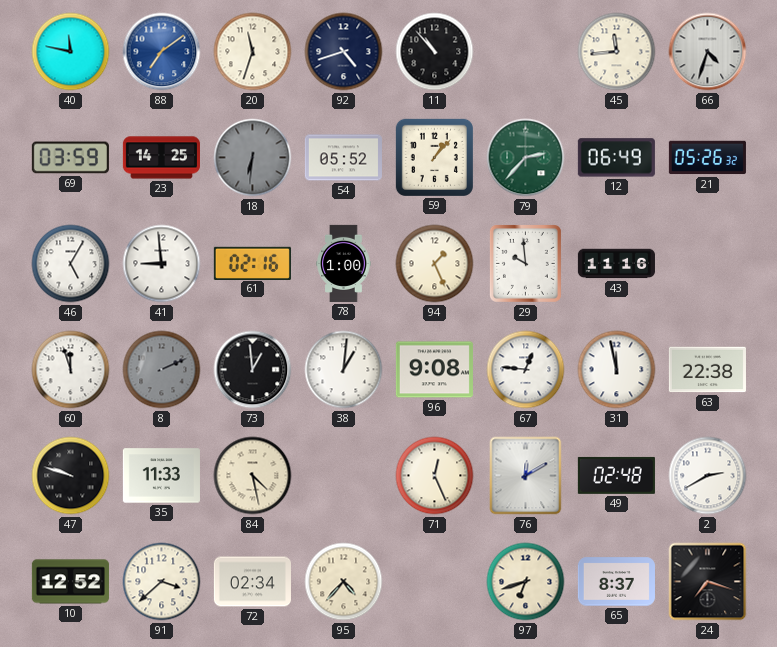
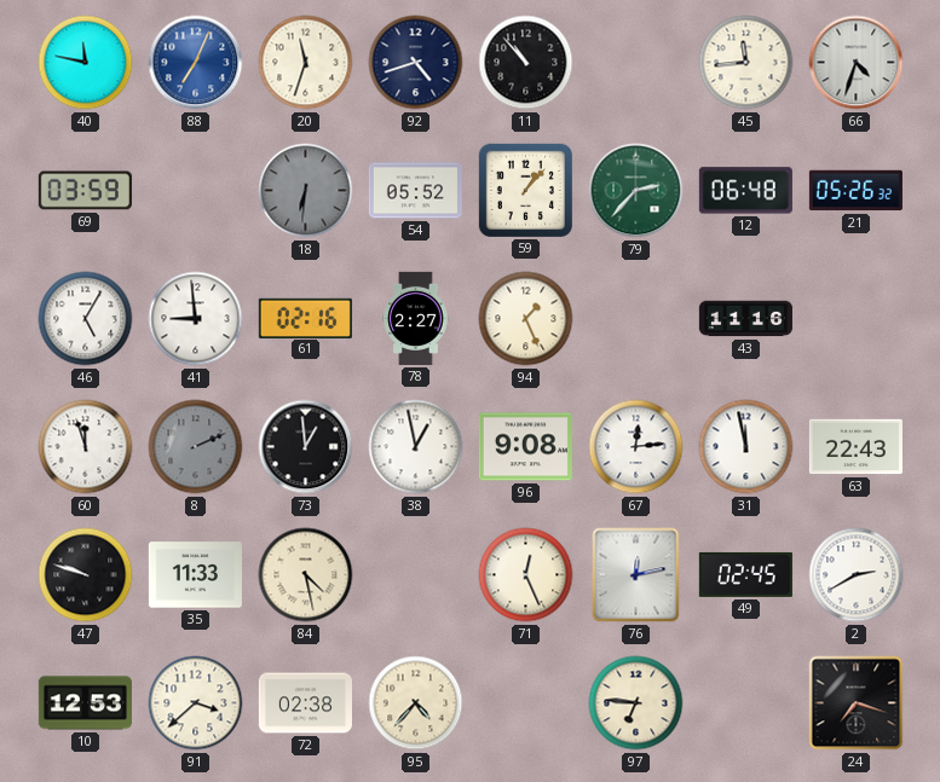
88: 7:09 -> 7:04
23: 14:25 -> none
12: 06:49 -> 06:48
78: 1:00 -> 2:27
29: 9:59 -> none
38: 1:01 -> 12:58
67: 12:46 -> 12:14
63: 22:38 -> 22:43
76: 12:10 -> 12:13
49: 02:48 -> 02:45
10: 12:52 -> 12:53
72: 02:34 -> 02:38
97: 6:42 -> 6:46
65: 8:37 -> none
